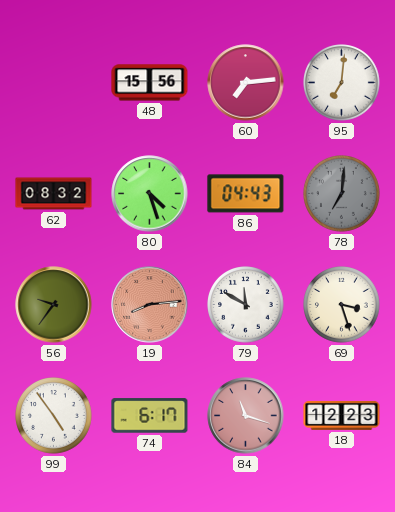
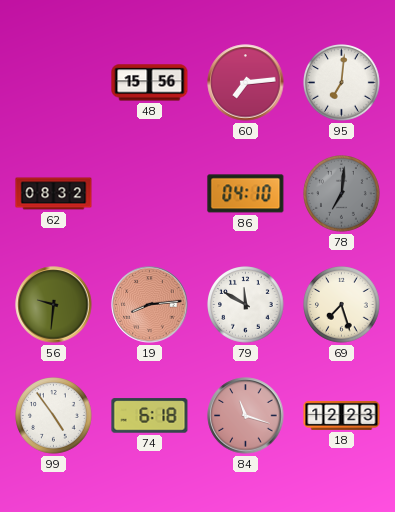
80: 4:27 -> none
86: 04:43 -> 04:10
56: 9:36 -> 9:31
69: 3:27 -> 7:27
74: 6:17 -> 6:18
